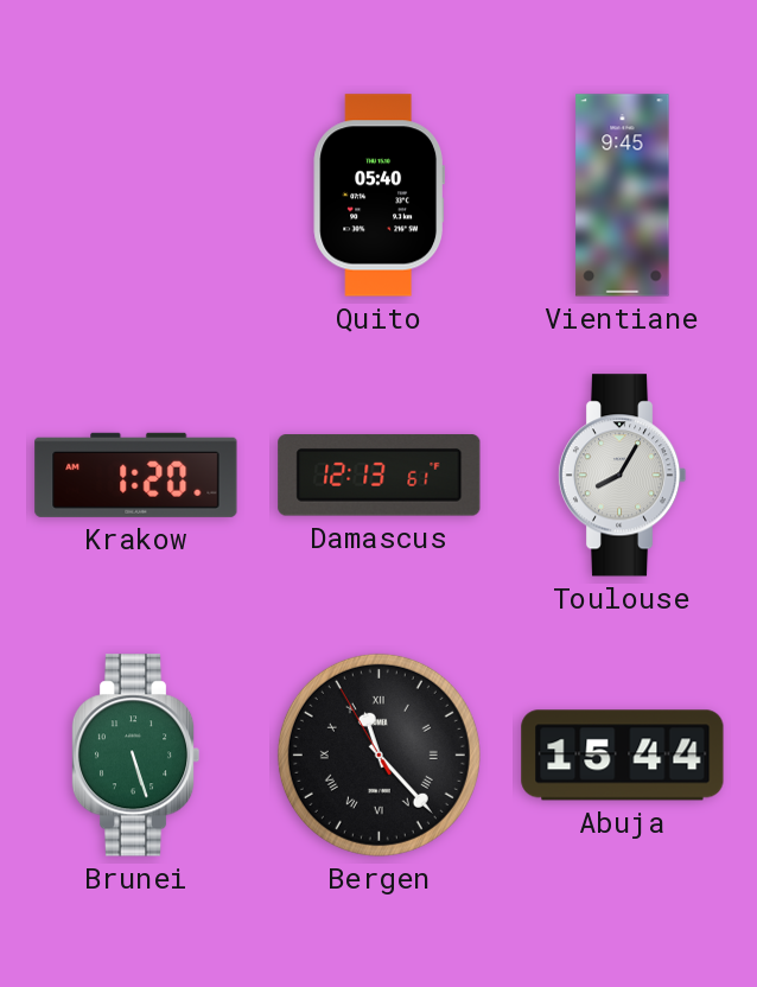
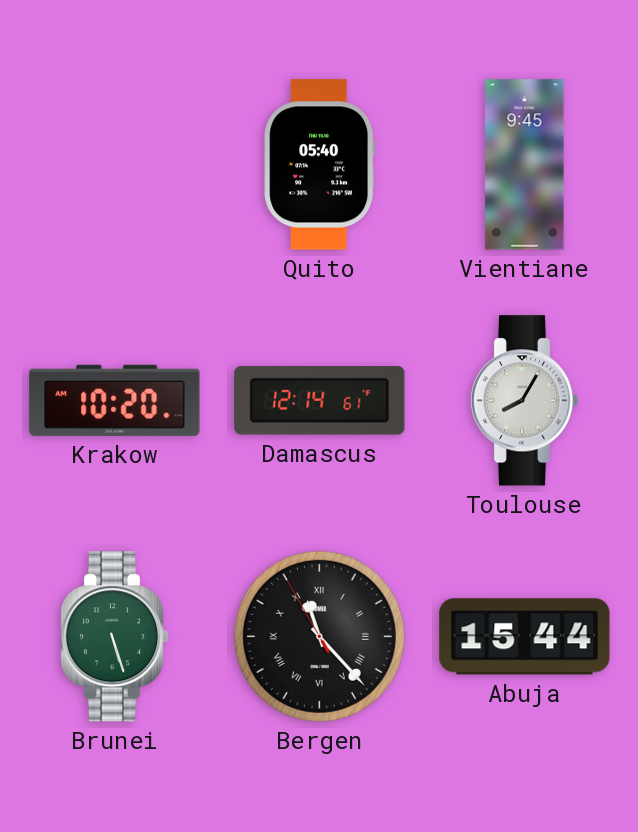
Krakow: 1:20 -> 10:20
Damascus: 12:13 -> 12:14
